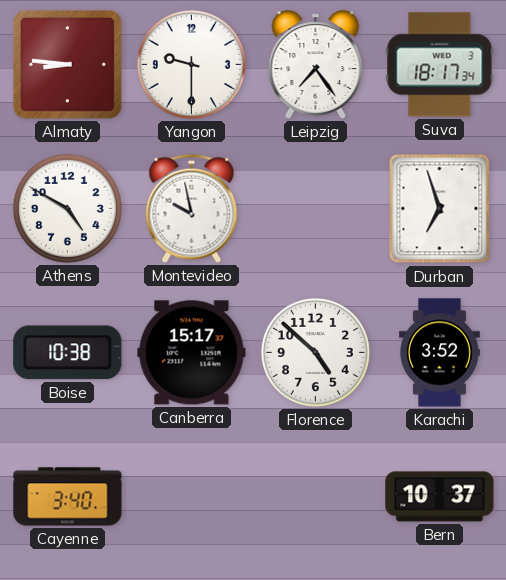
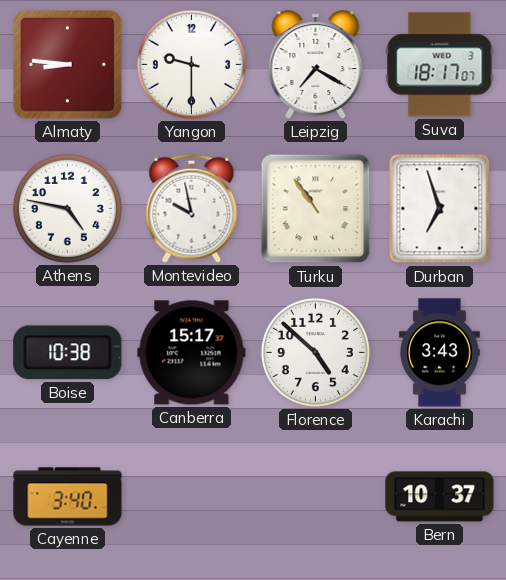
Leipzig: 7:24 -> 7:20
Suva: 18:17:34 -> 18:17:07
Athens: 4:50 -> 4:47
Turku: none -> 10:54
Karachi: 3:52 -> 3:43
